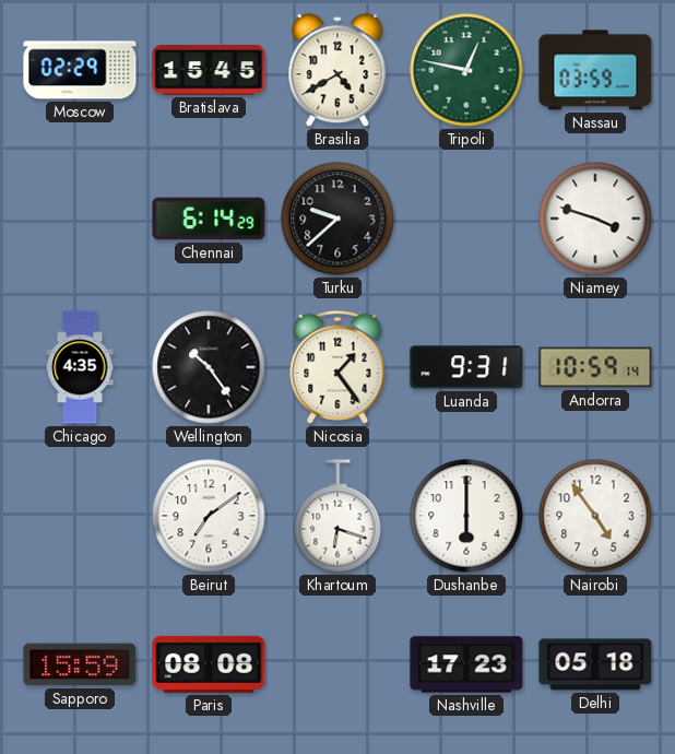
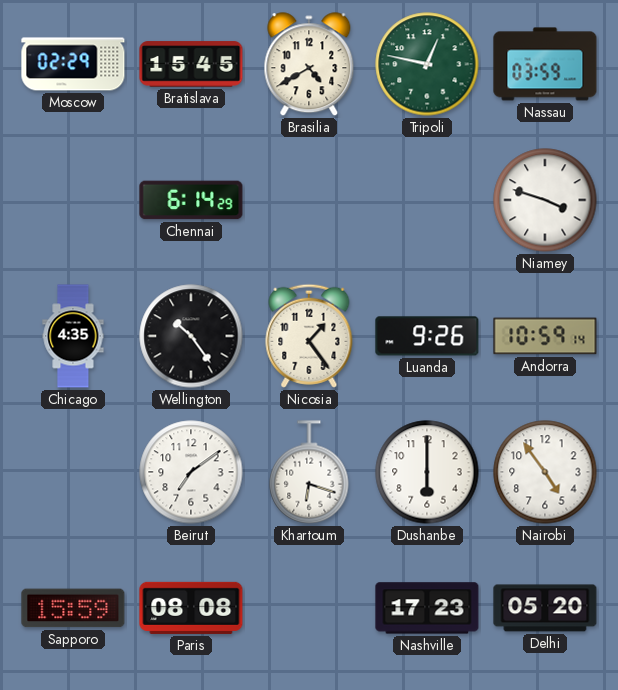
Turku: 9:38 -> none
Luanda: 9:31 -> 9:26
Delhi: 05:18 -> 05:20
